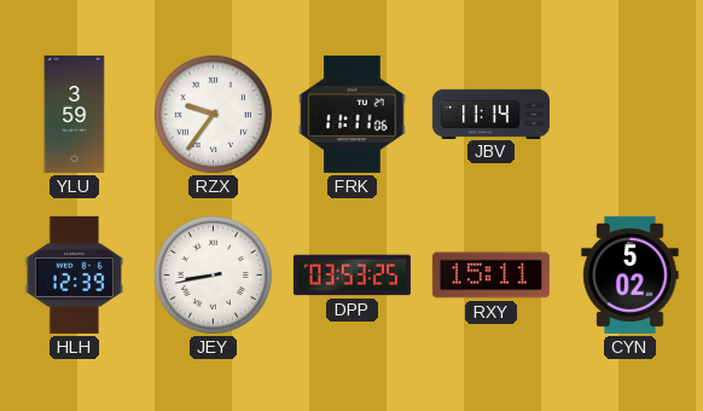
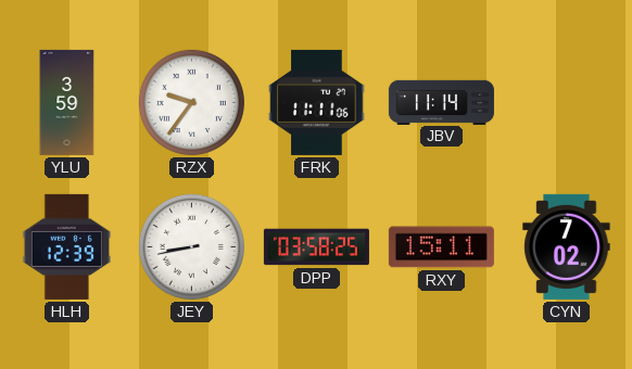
DPP: 03:53 -> 03:58
CYN: 5:02 -> 7:02
